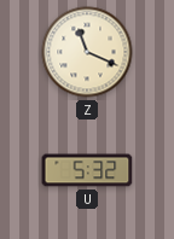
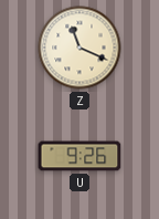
U: 5:32 -> 9:26
